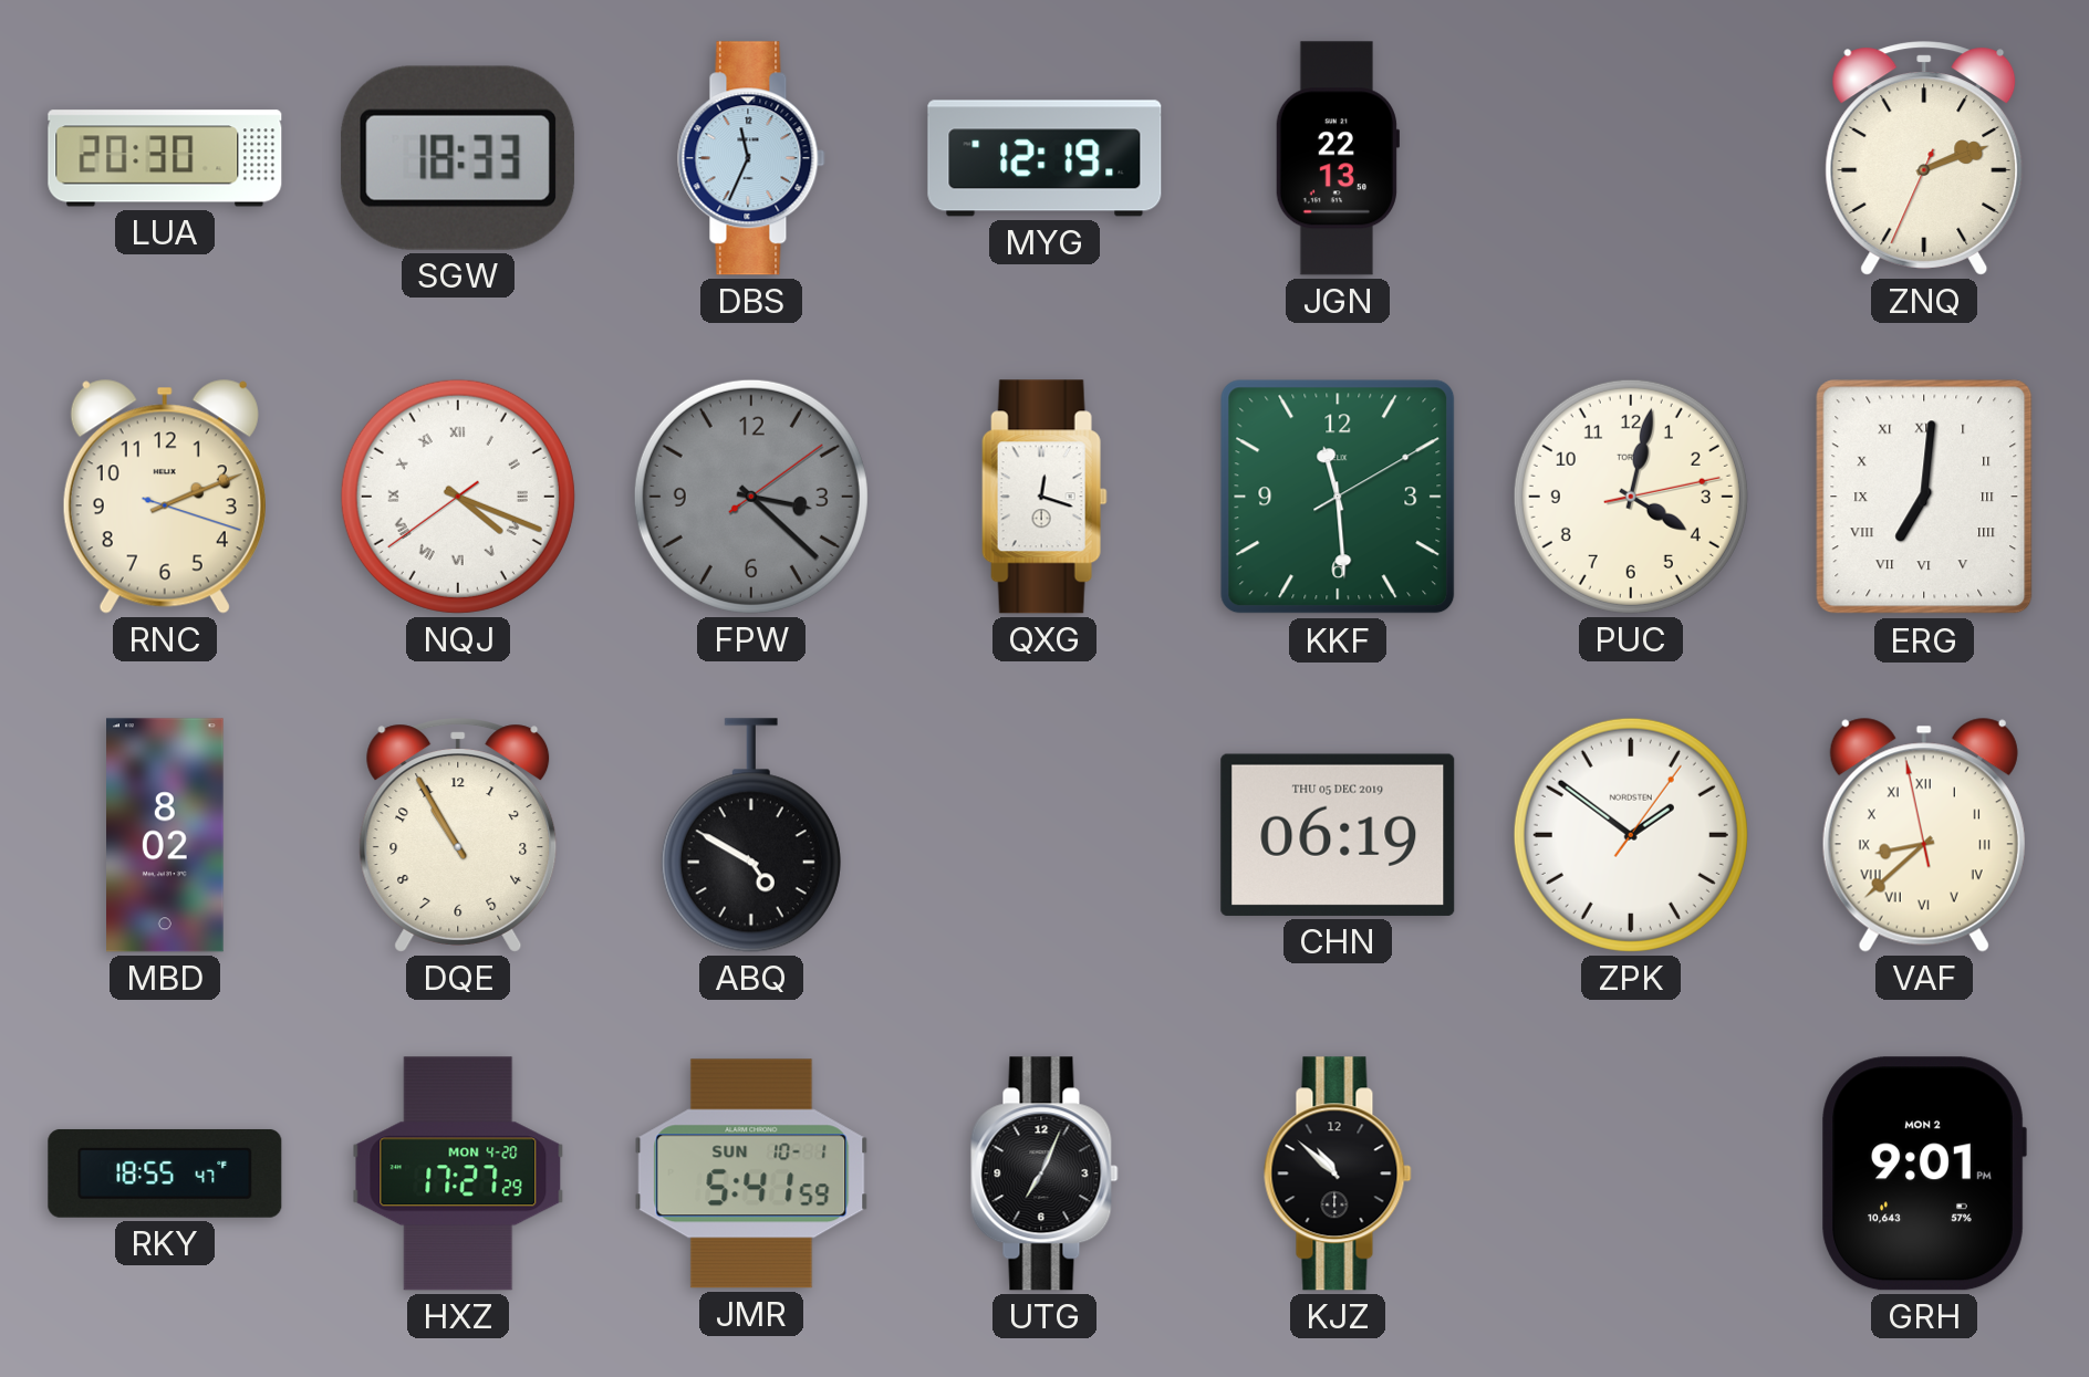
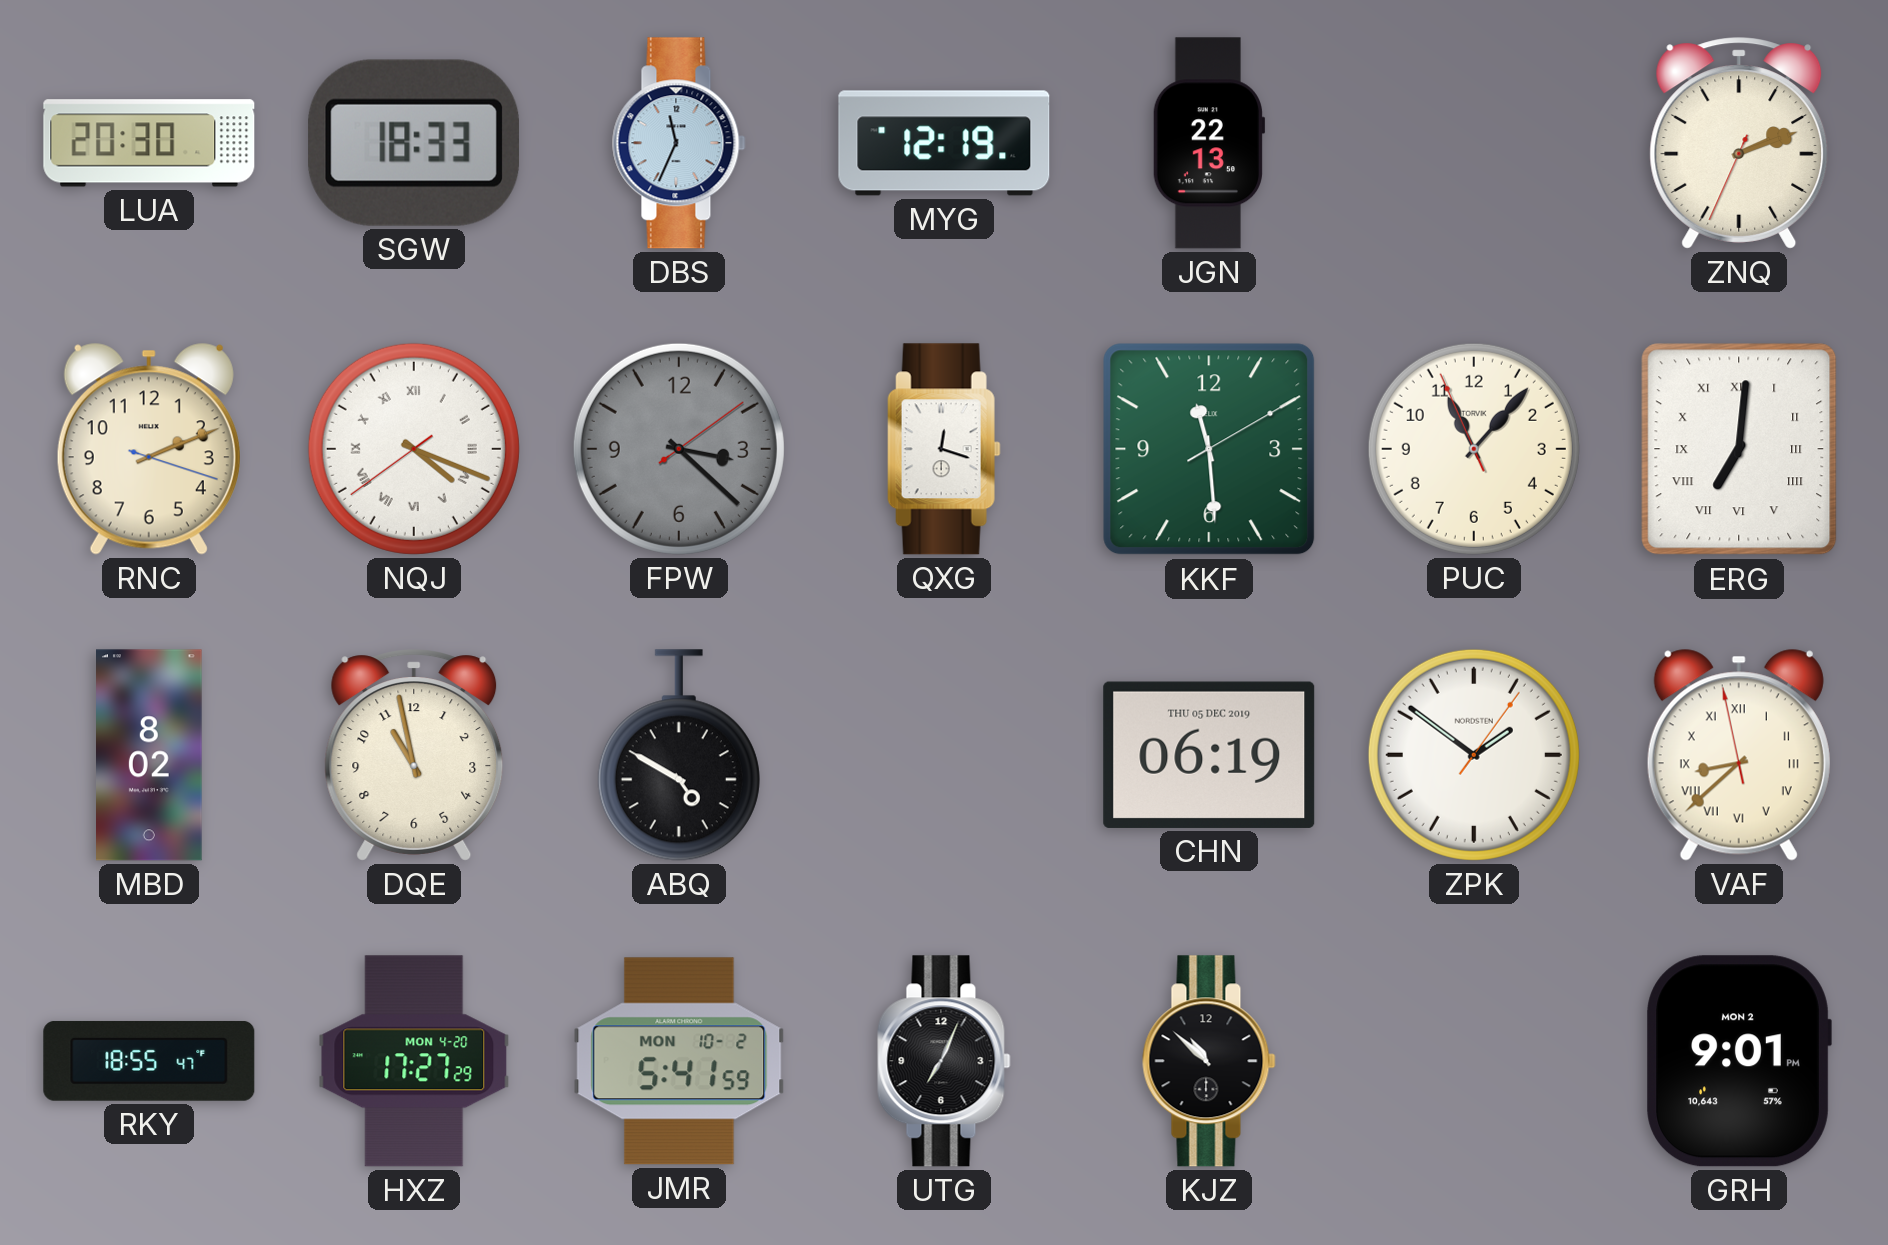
PUC: 4:02 -> 11:06
DQE: 10:55 -> 10:58
JMR date: SUN 10-1 -> MON 10-2
